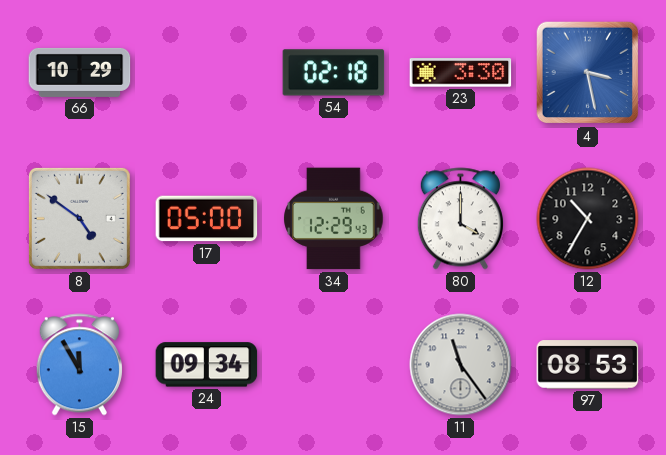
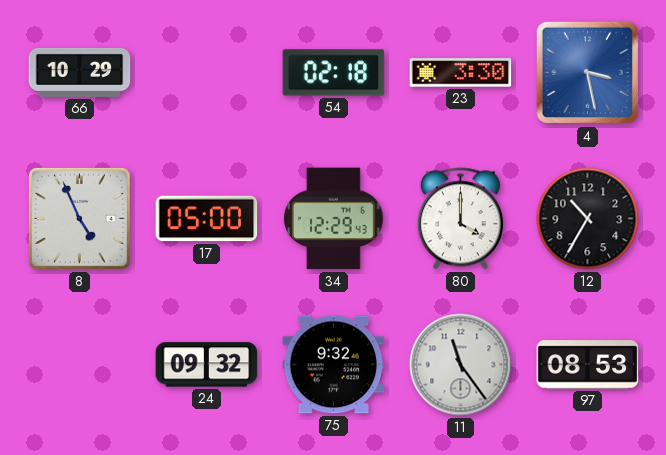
8: 4:51 -> 4:56
15: 11:55 -> none
24: 09:34 -> 09:32
75: none -> 9:32
